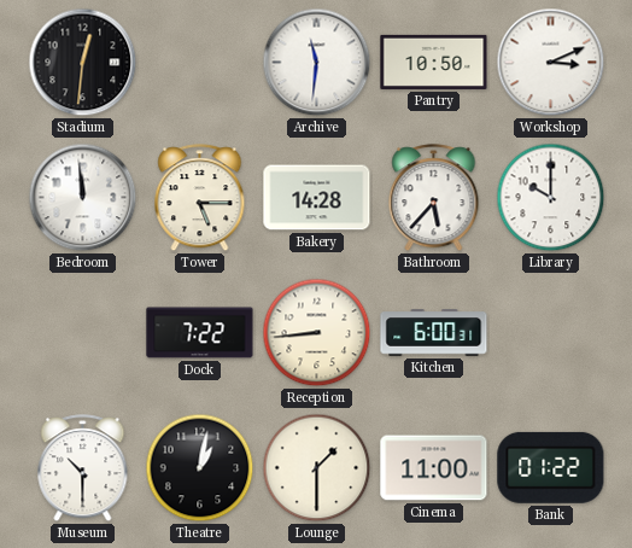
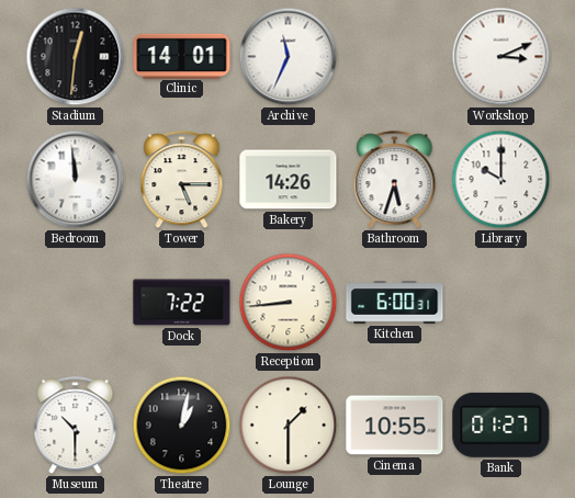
Clinic: none -> 14:01
Archive: 11:31 -> 11:34
Pantry: 10:50 -> none
Bakery: 14:28 -> 14:26
Bathroom: 5:37 -> 5:33
Cinema: 11:00 -> 10:55
Bank: 01:22 -> 01:27
